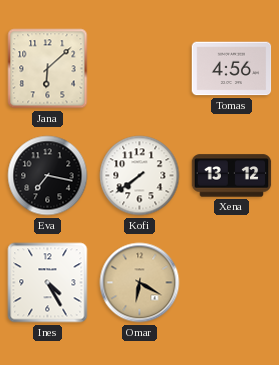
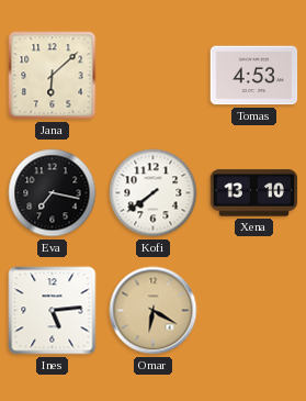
Tomas: 4:56 -> 4:53
Xena: 13:12 -> 13:10
Ines: 4:25 -> 5:14
